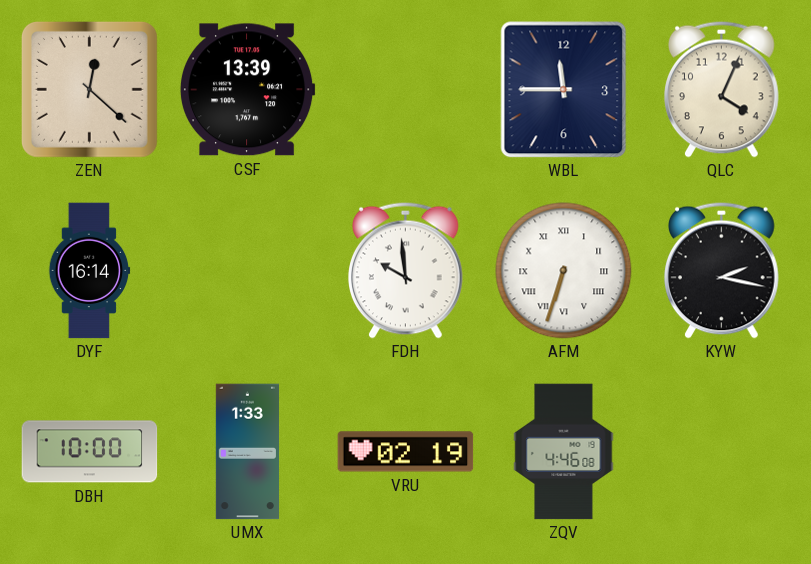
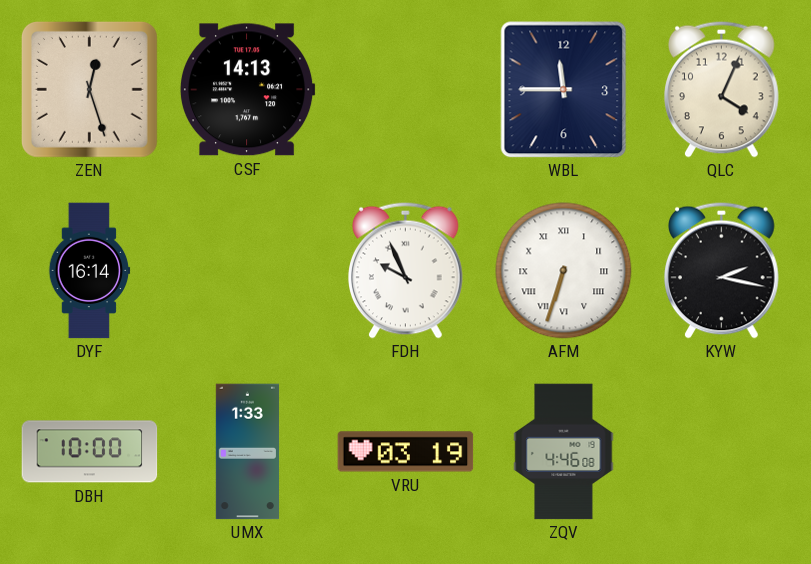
ZEN: 12:22 -> 12:27
CSF: 13:39 -> 14:13
FDH: 9:59 -> 9:56
VRU: 02:19 -> 03:19
